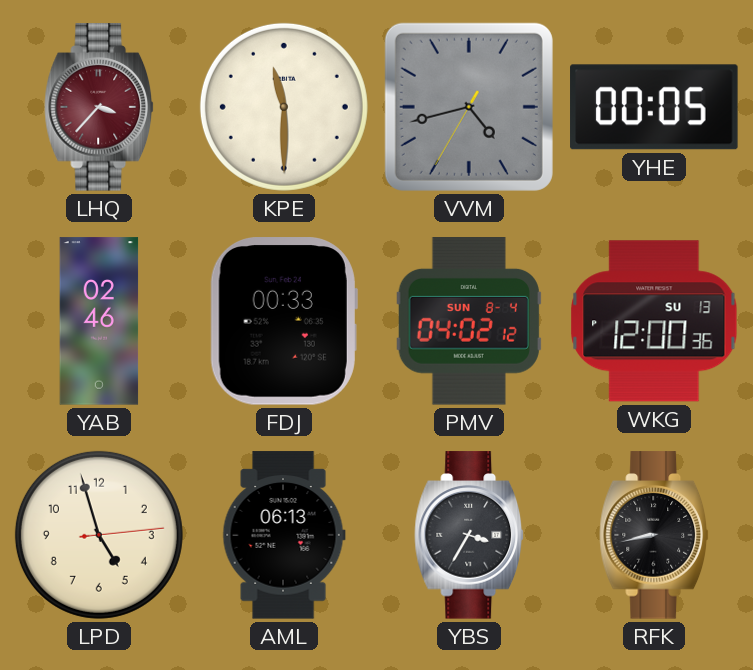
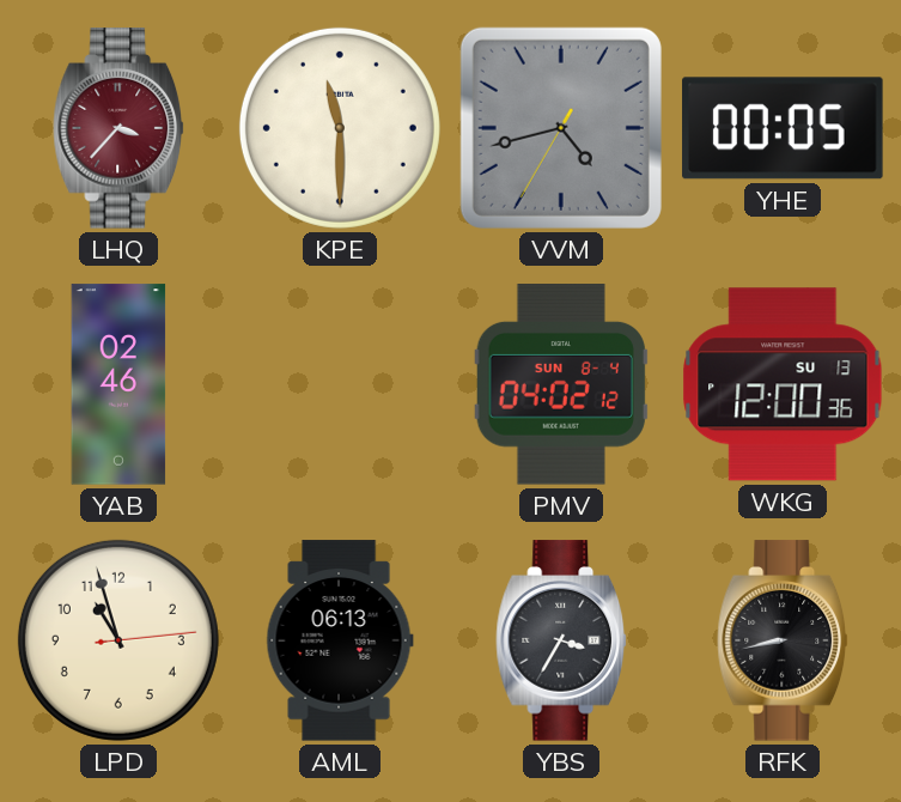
FDJ: 00:33 -> none
LPD: 4:57 -> 10:57
